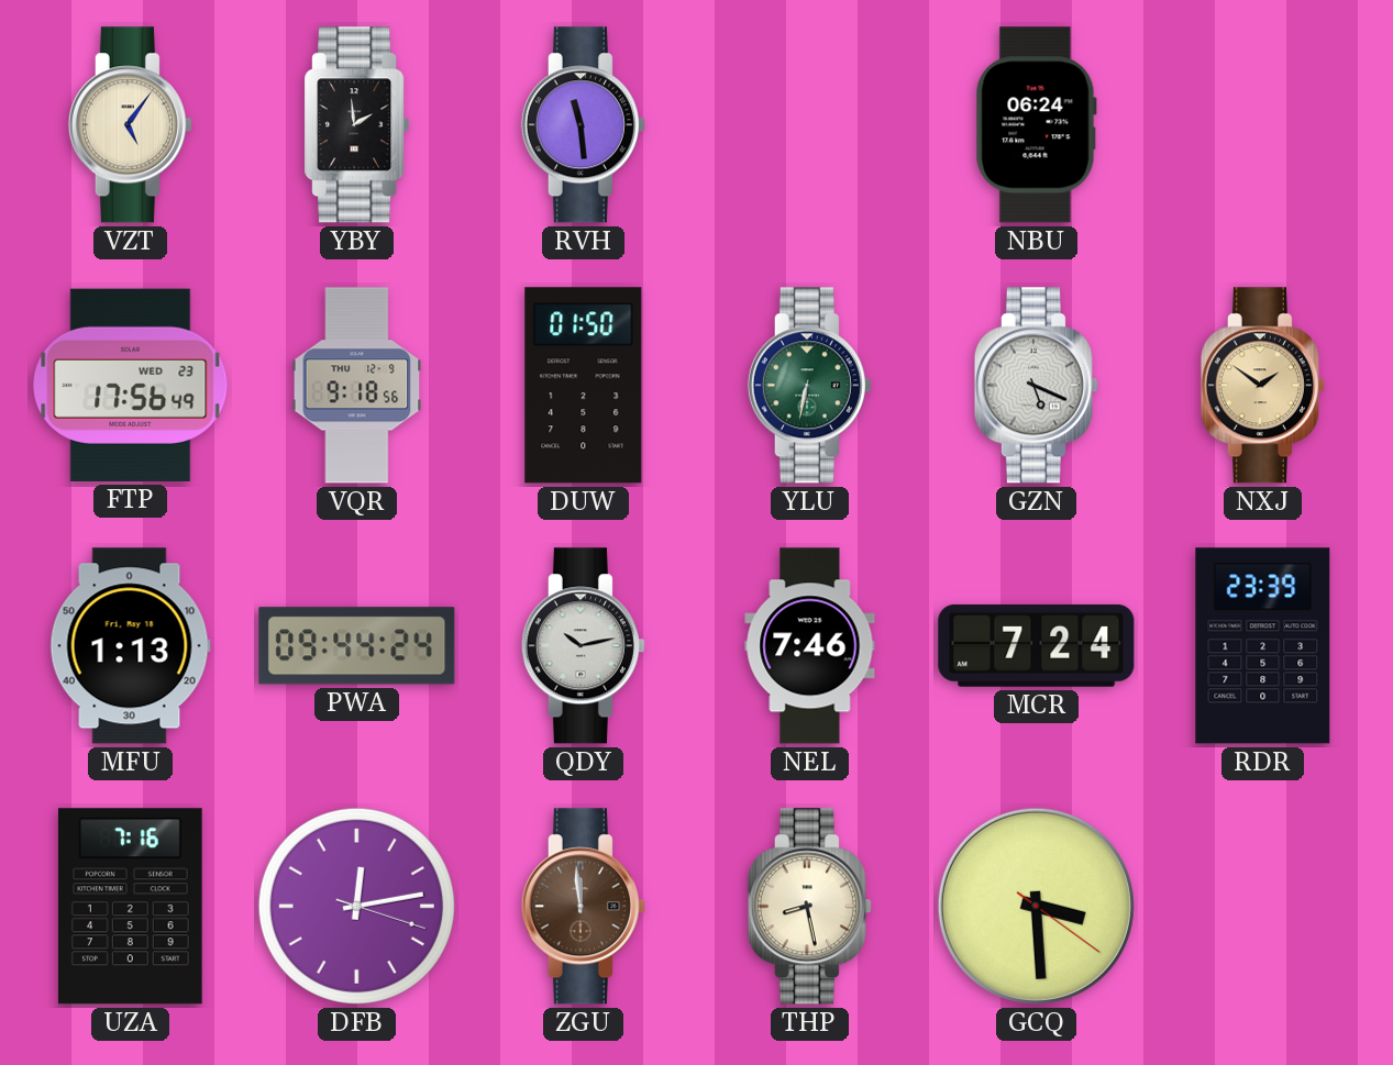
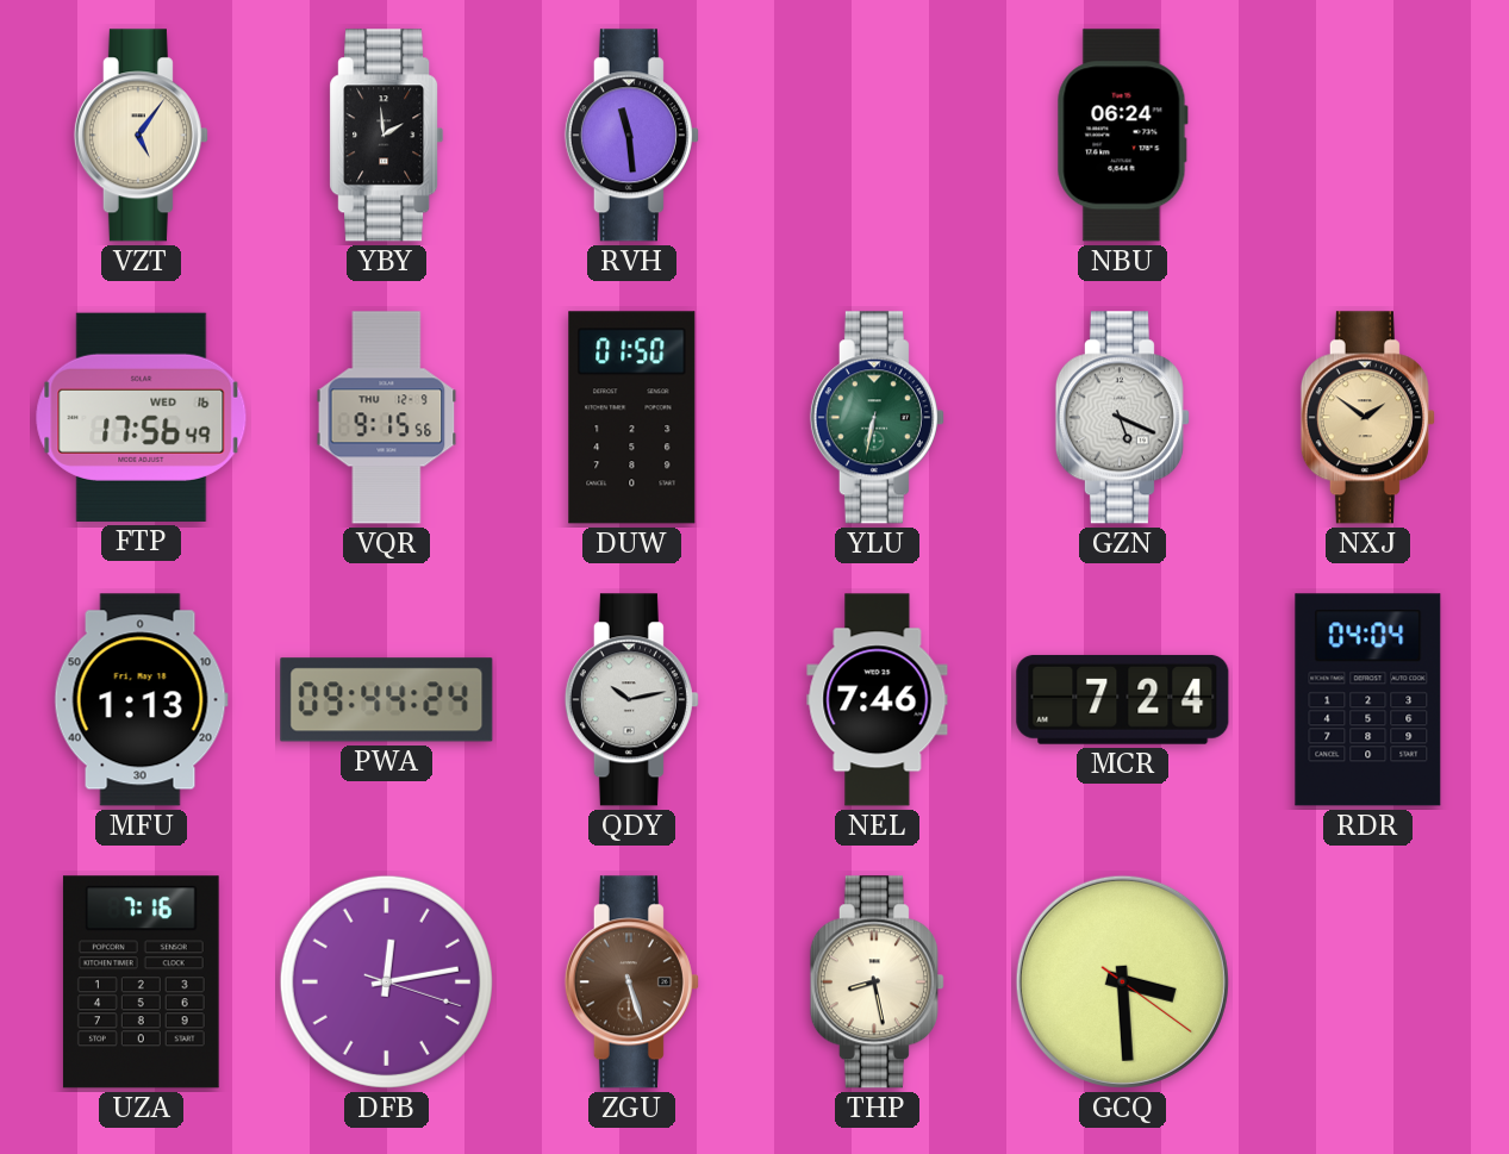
FTP date: WED 23 -> WED 16
VQR: 9:18 -> 9:15
RDR: 23:39 -> 04:04
ZGU: 11:59 -> 5:27
